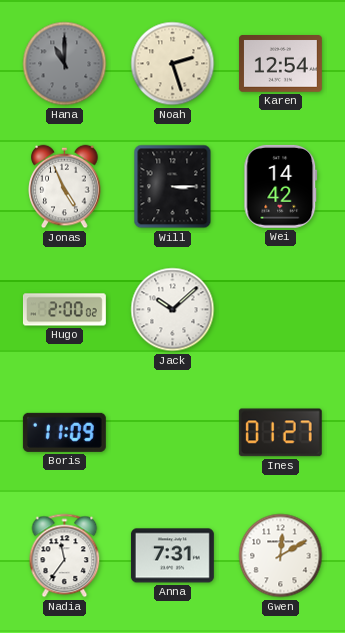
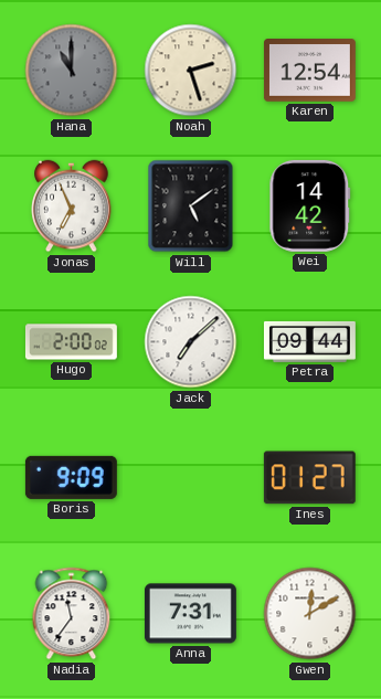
Jonas: 4:56 -> 6:56
Will: 3:15 -> 5:09
Jack: 10:08 -> 7:08
Petra: none -> 09:44
Boris: 11:09 -> 9:09
